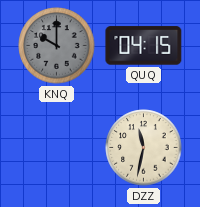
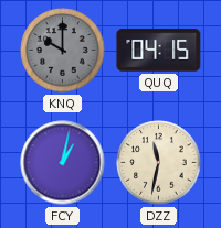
FCY: none -> 1:02
